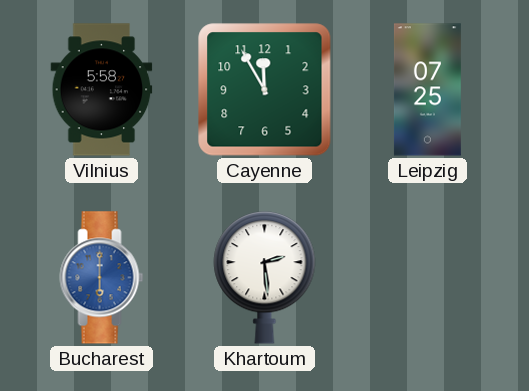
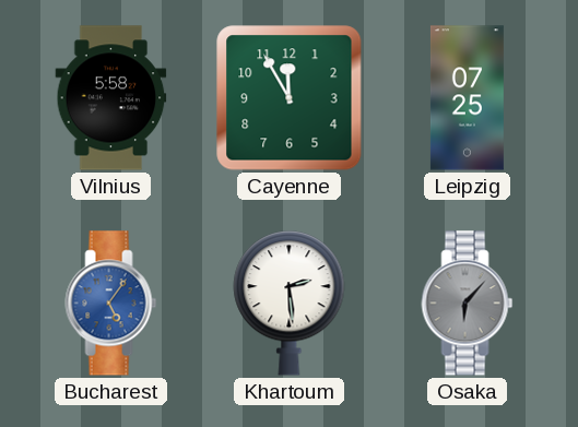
Bucharest: 6:00 -> 5:06
Osaka: none -> 6:07
